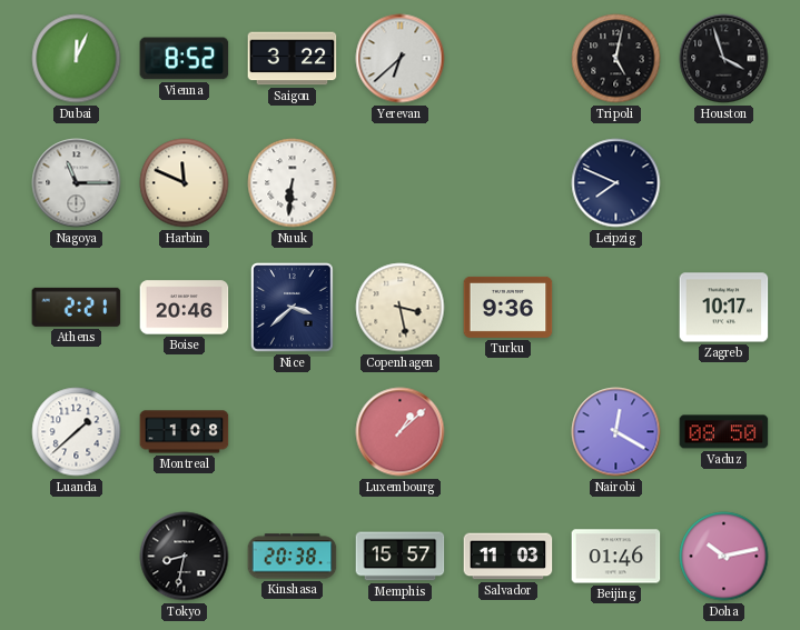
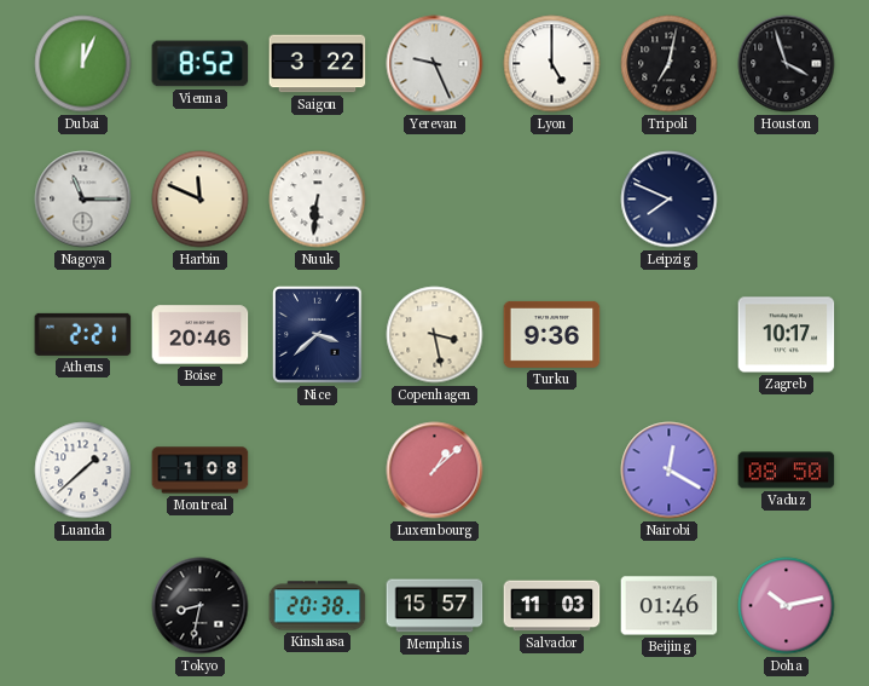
Yerevan: 6:38 -> 9:26
Lyon: none -> 5:00
Tripoli: 5:02 -> 7:02
